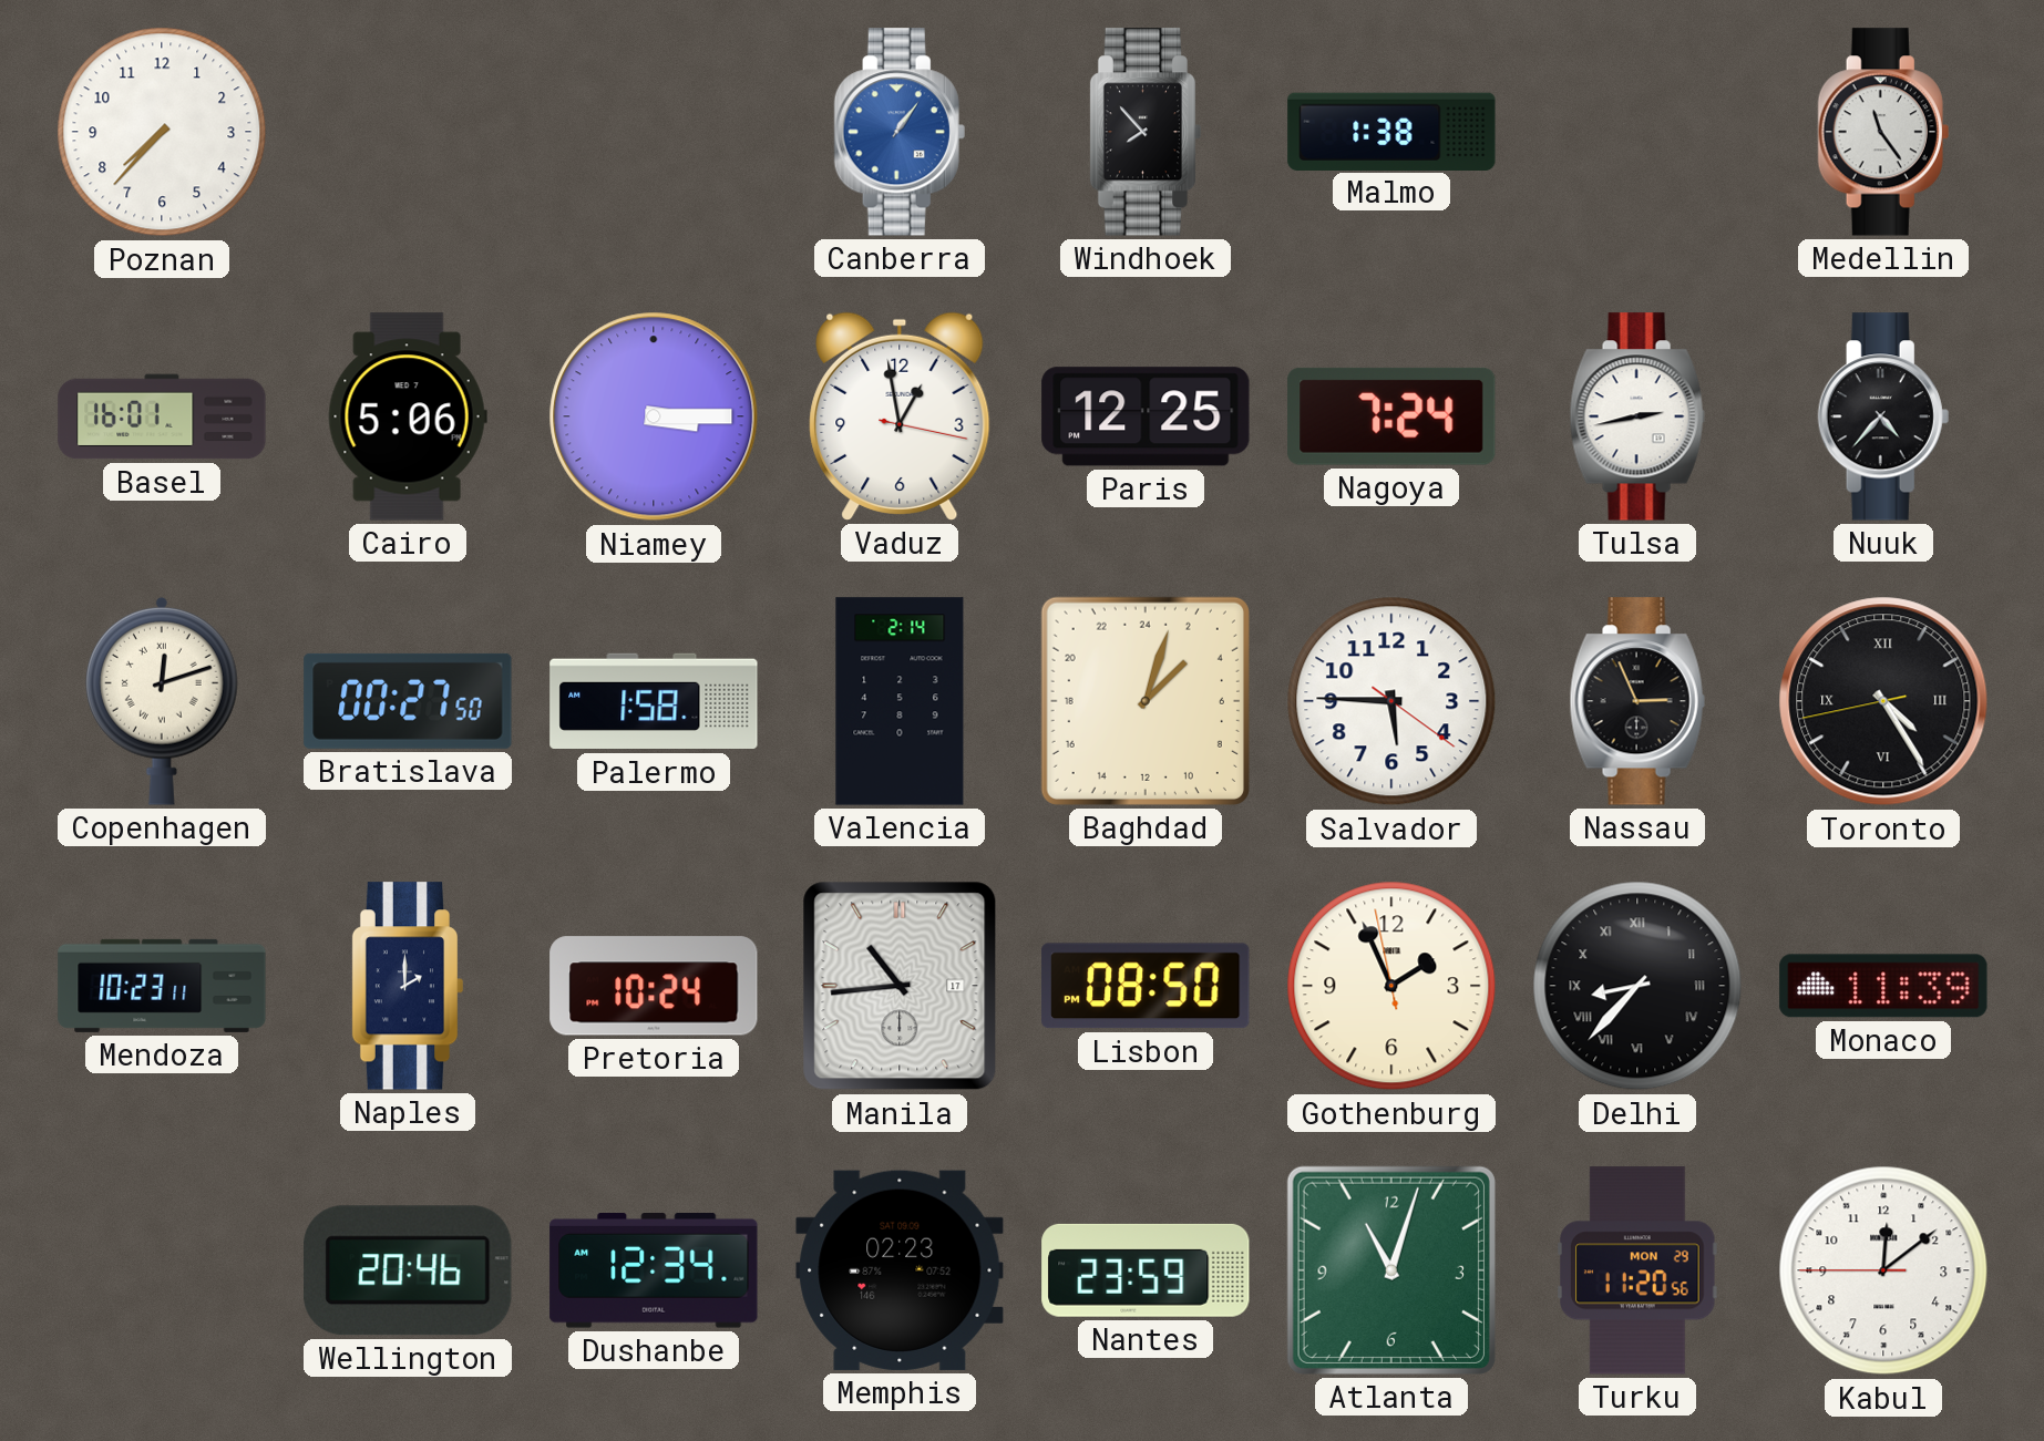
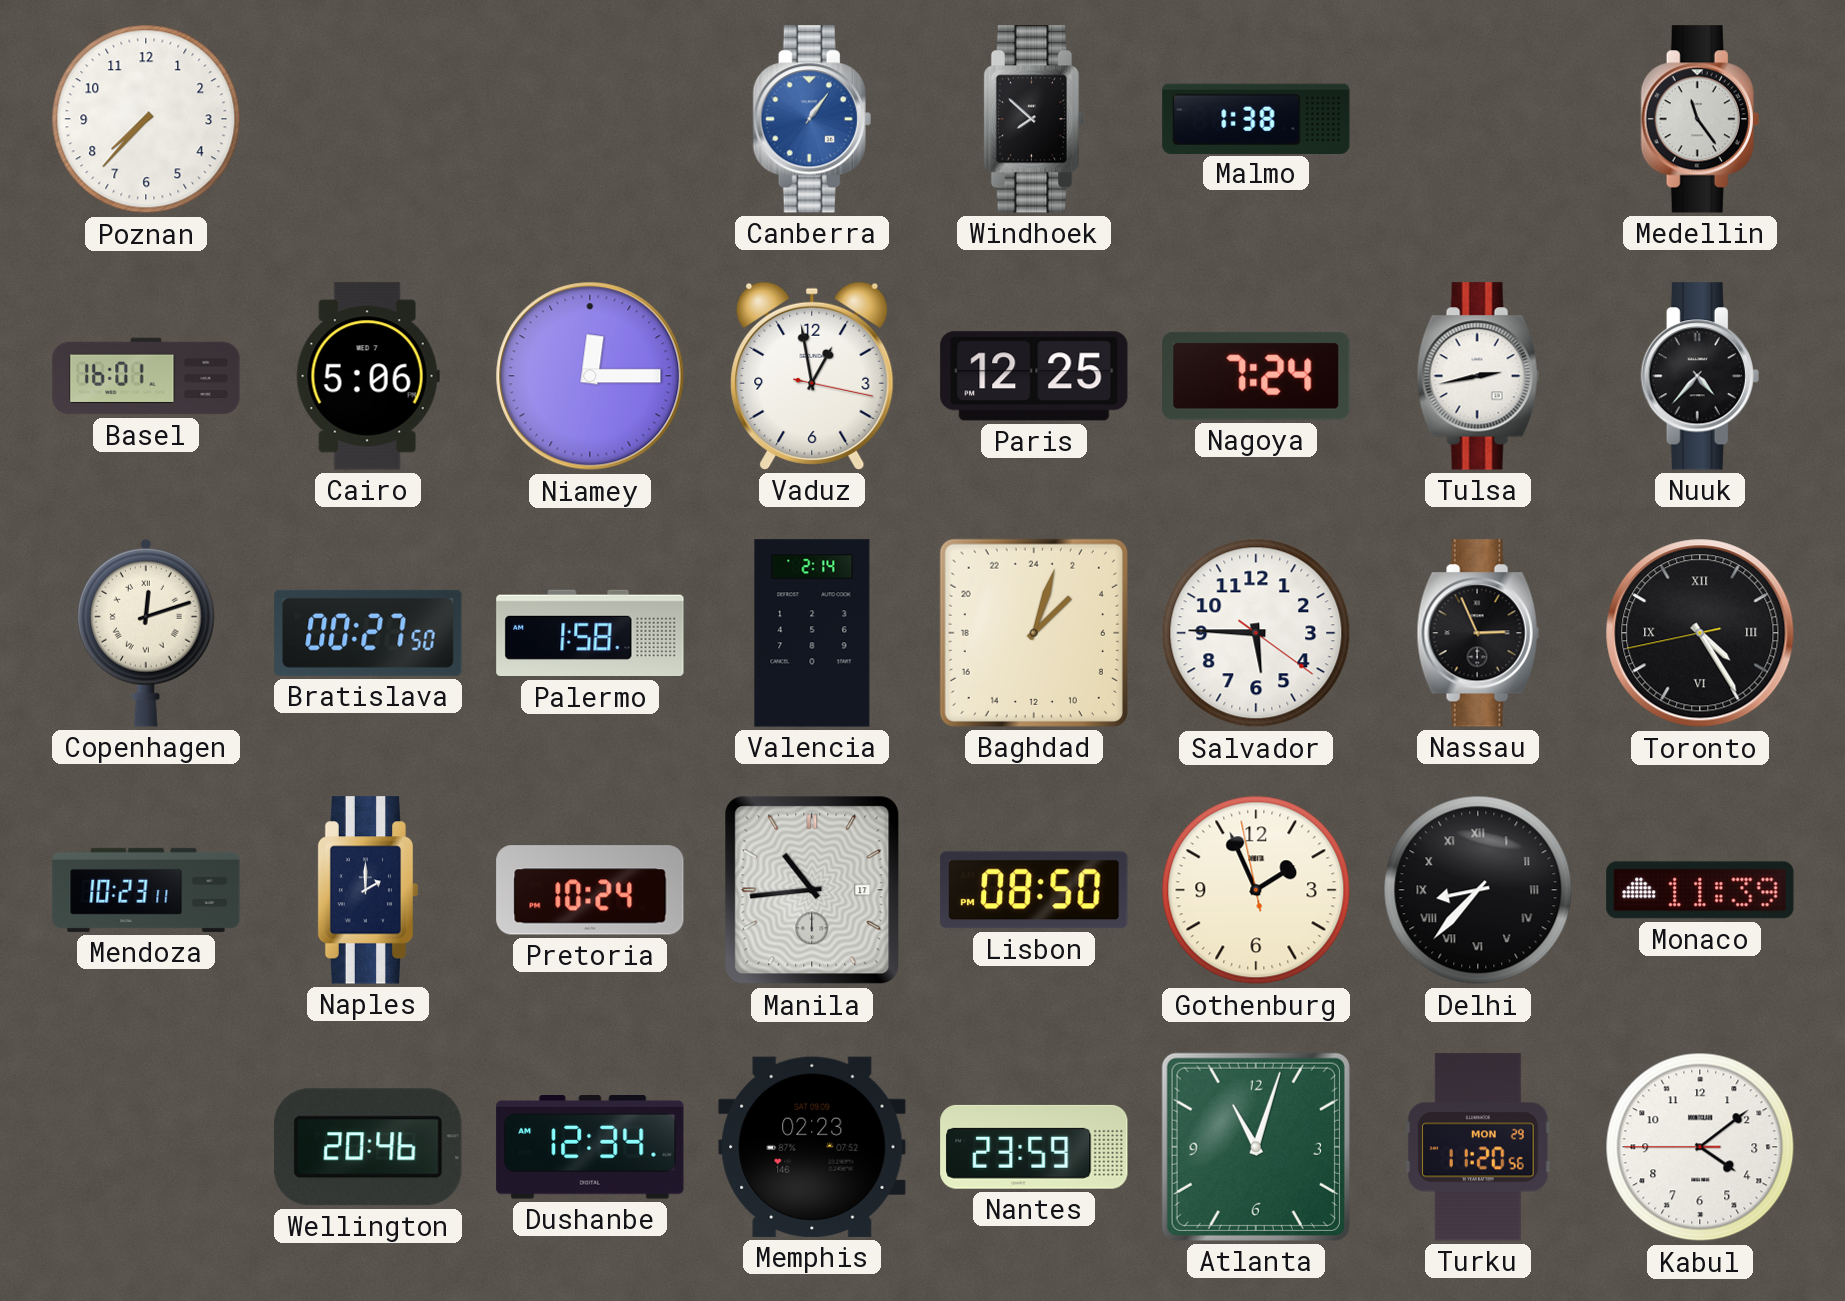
Windhoek: 7:53 -> 7:52
Niamey: 3:15 -> 12:15
Kabul: 12:08 -> 4:08
